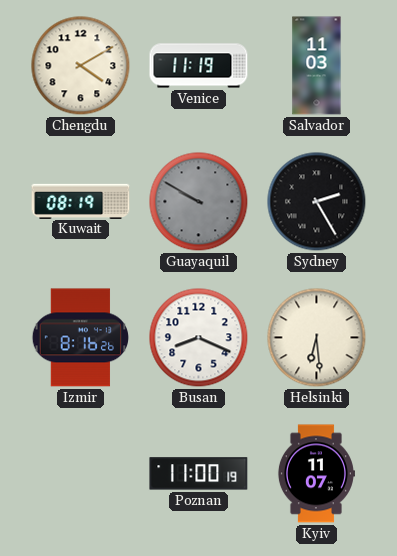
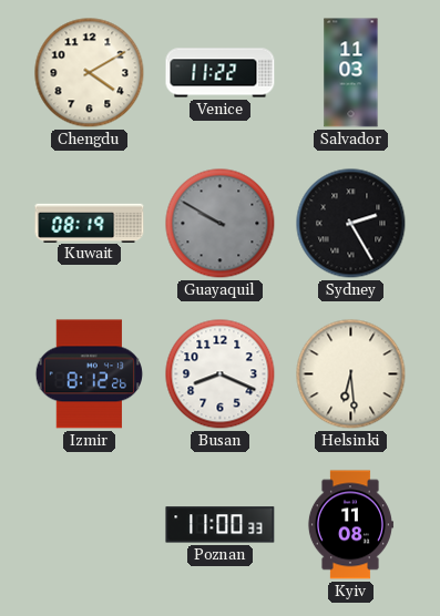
Venice: 11:19 -> 11:22
Izmir: 8:16 -> 8:12
Poznan: 11:00:19 -> 11:00:33
Kyiv: 11:07 -> 11:08
